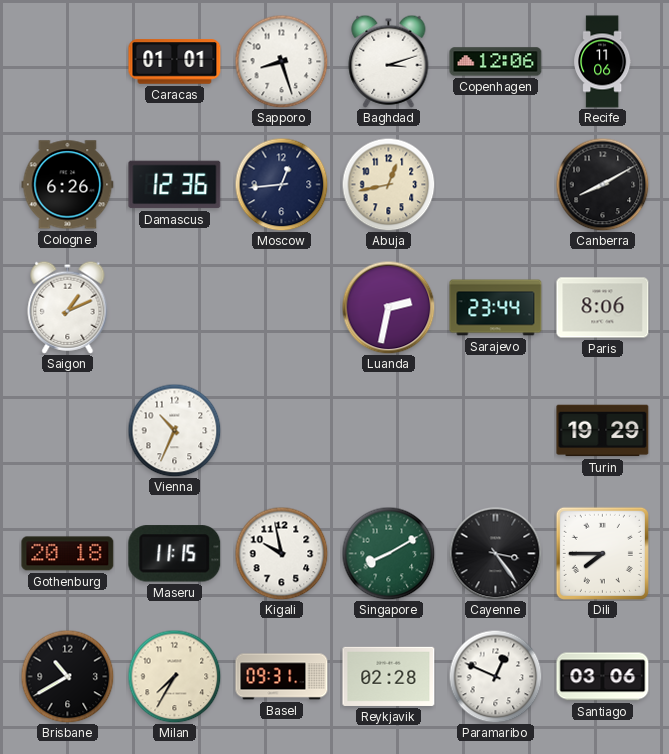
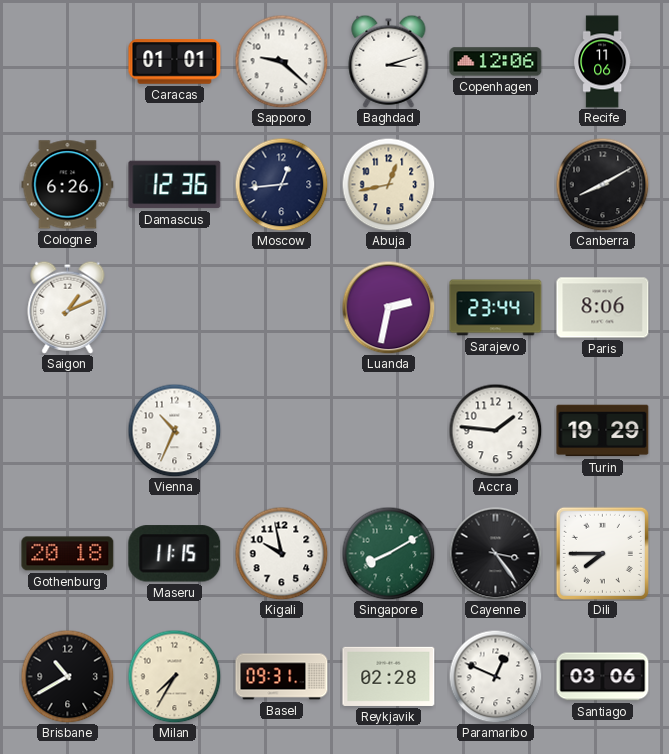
Sapporo: 8:27 -> 9:22
Accra: none -> 1:46
